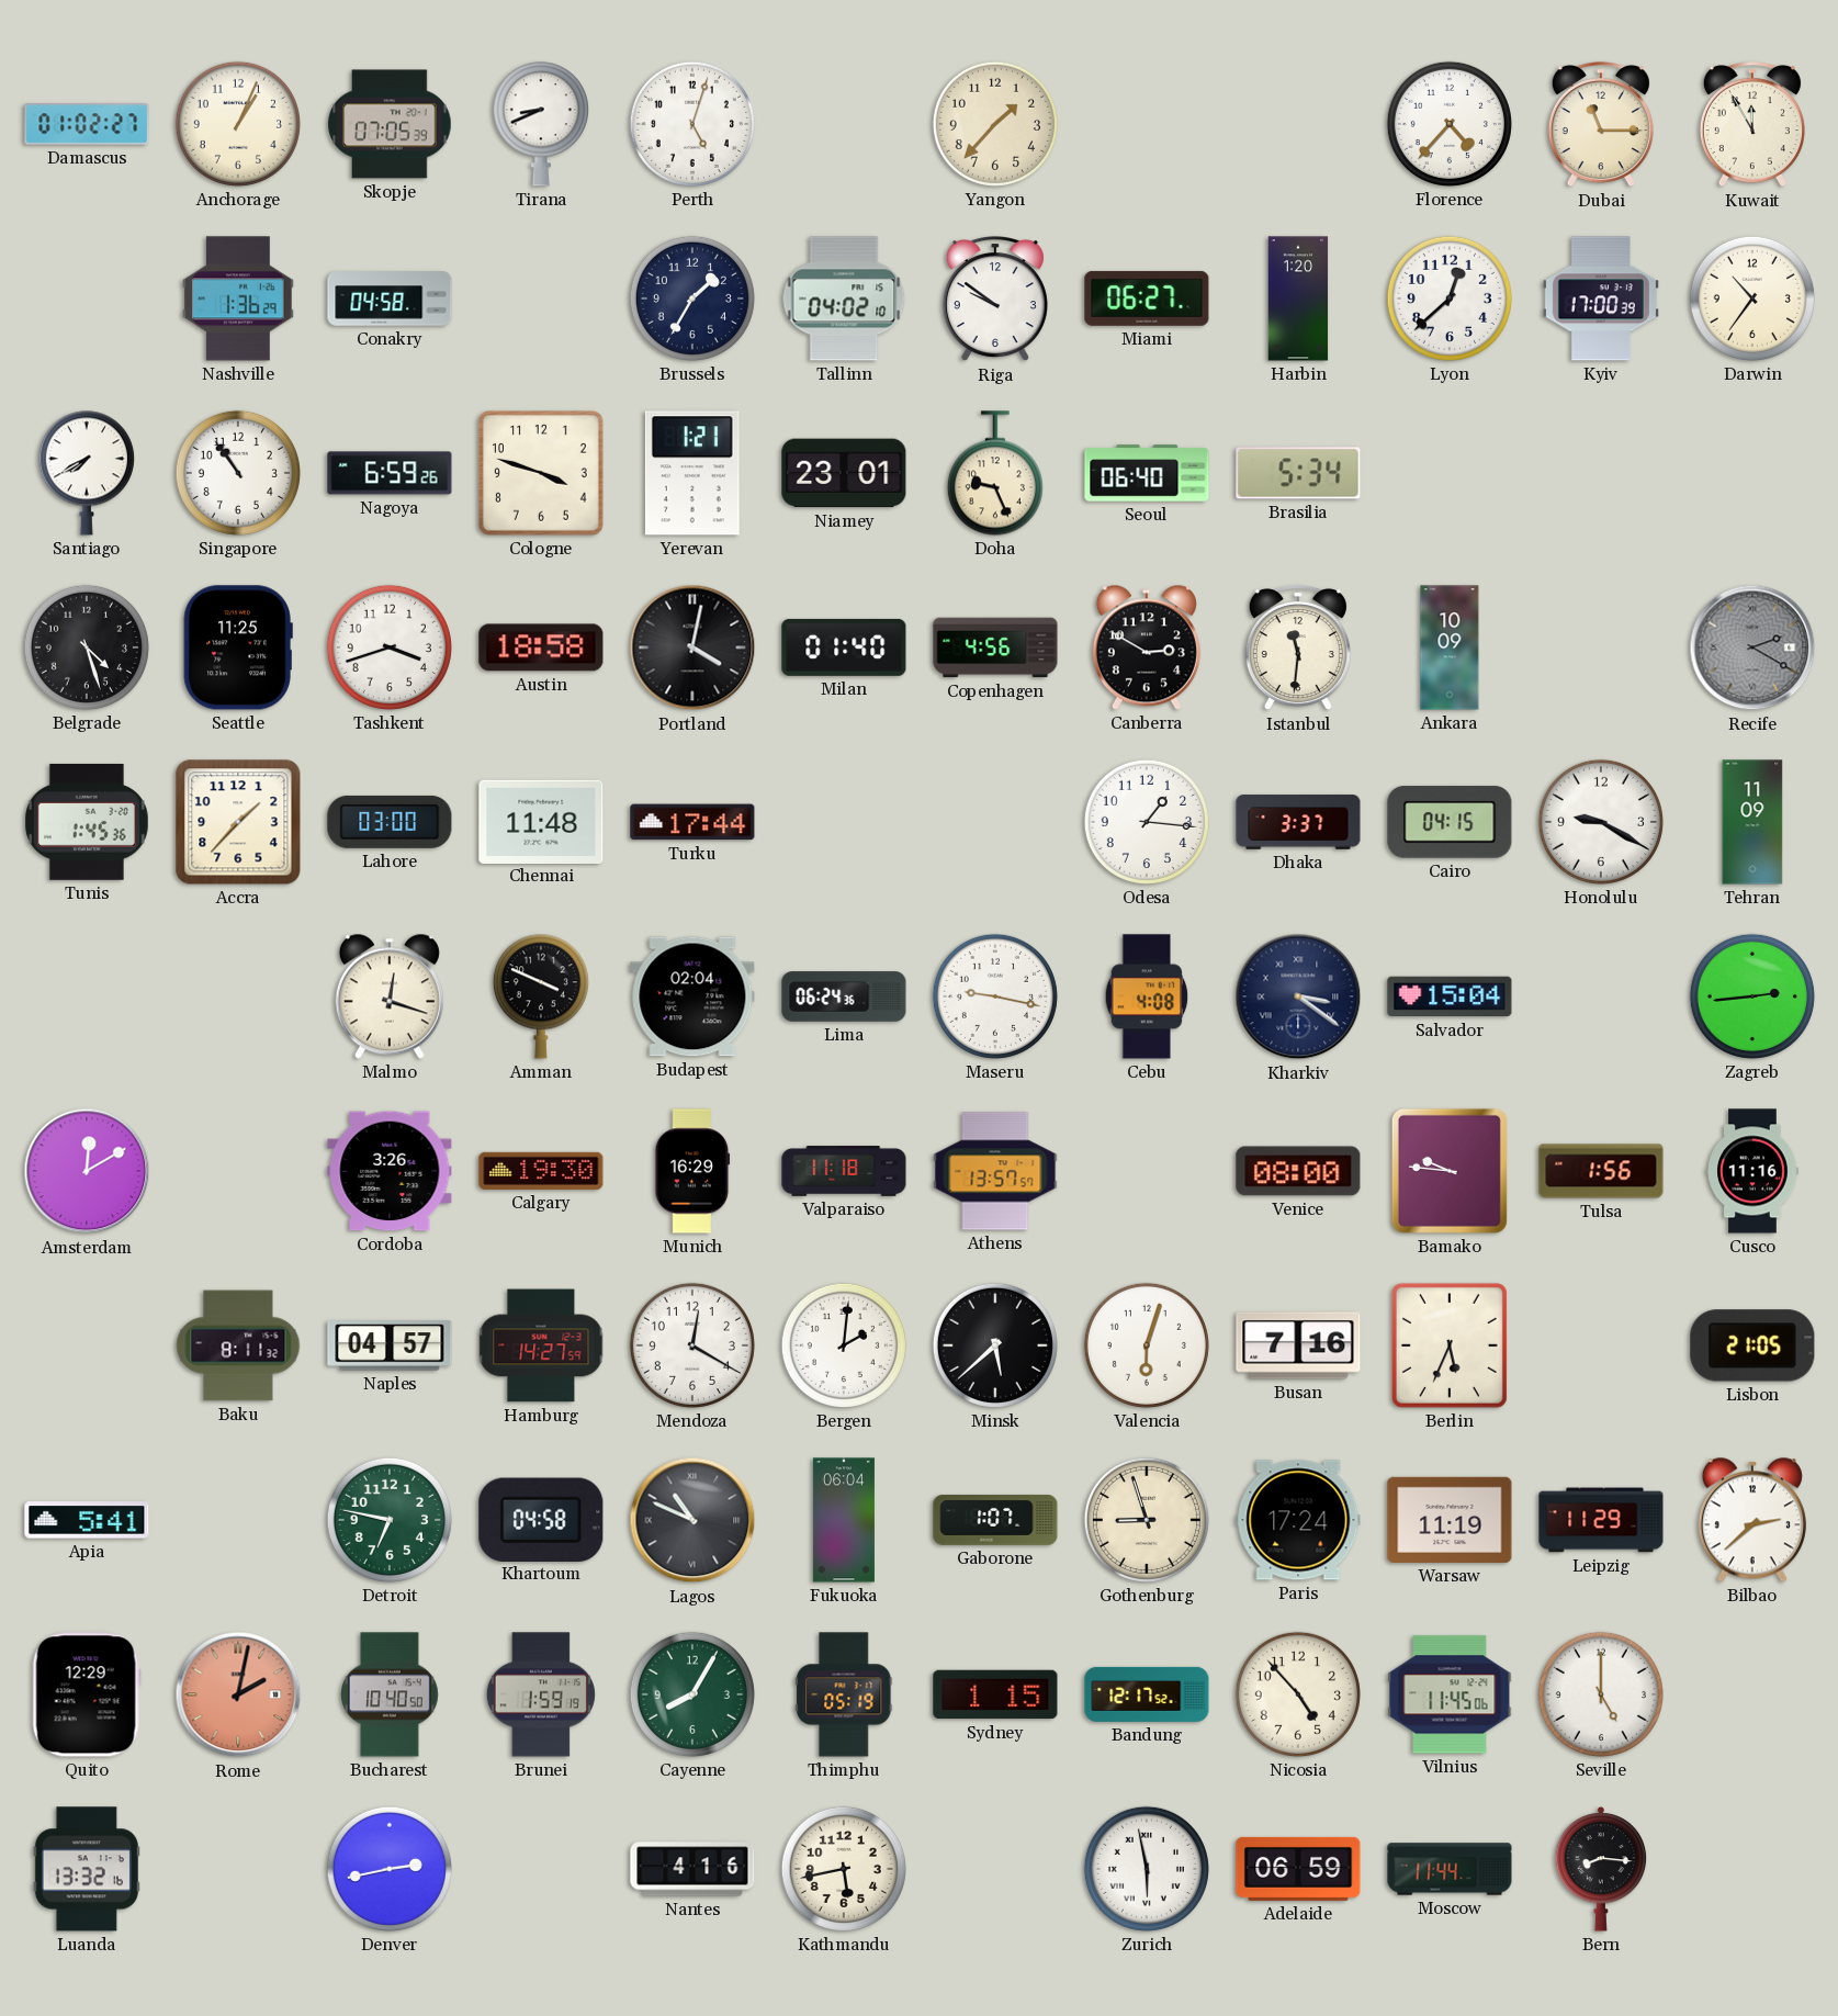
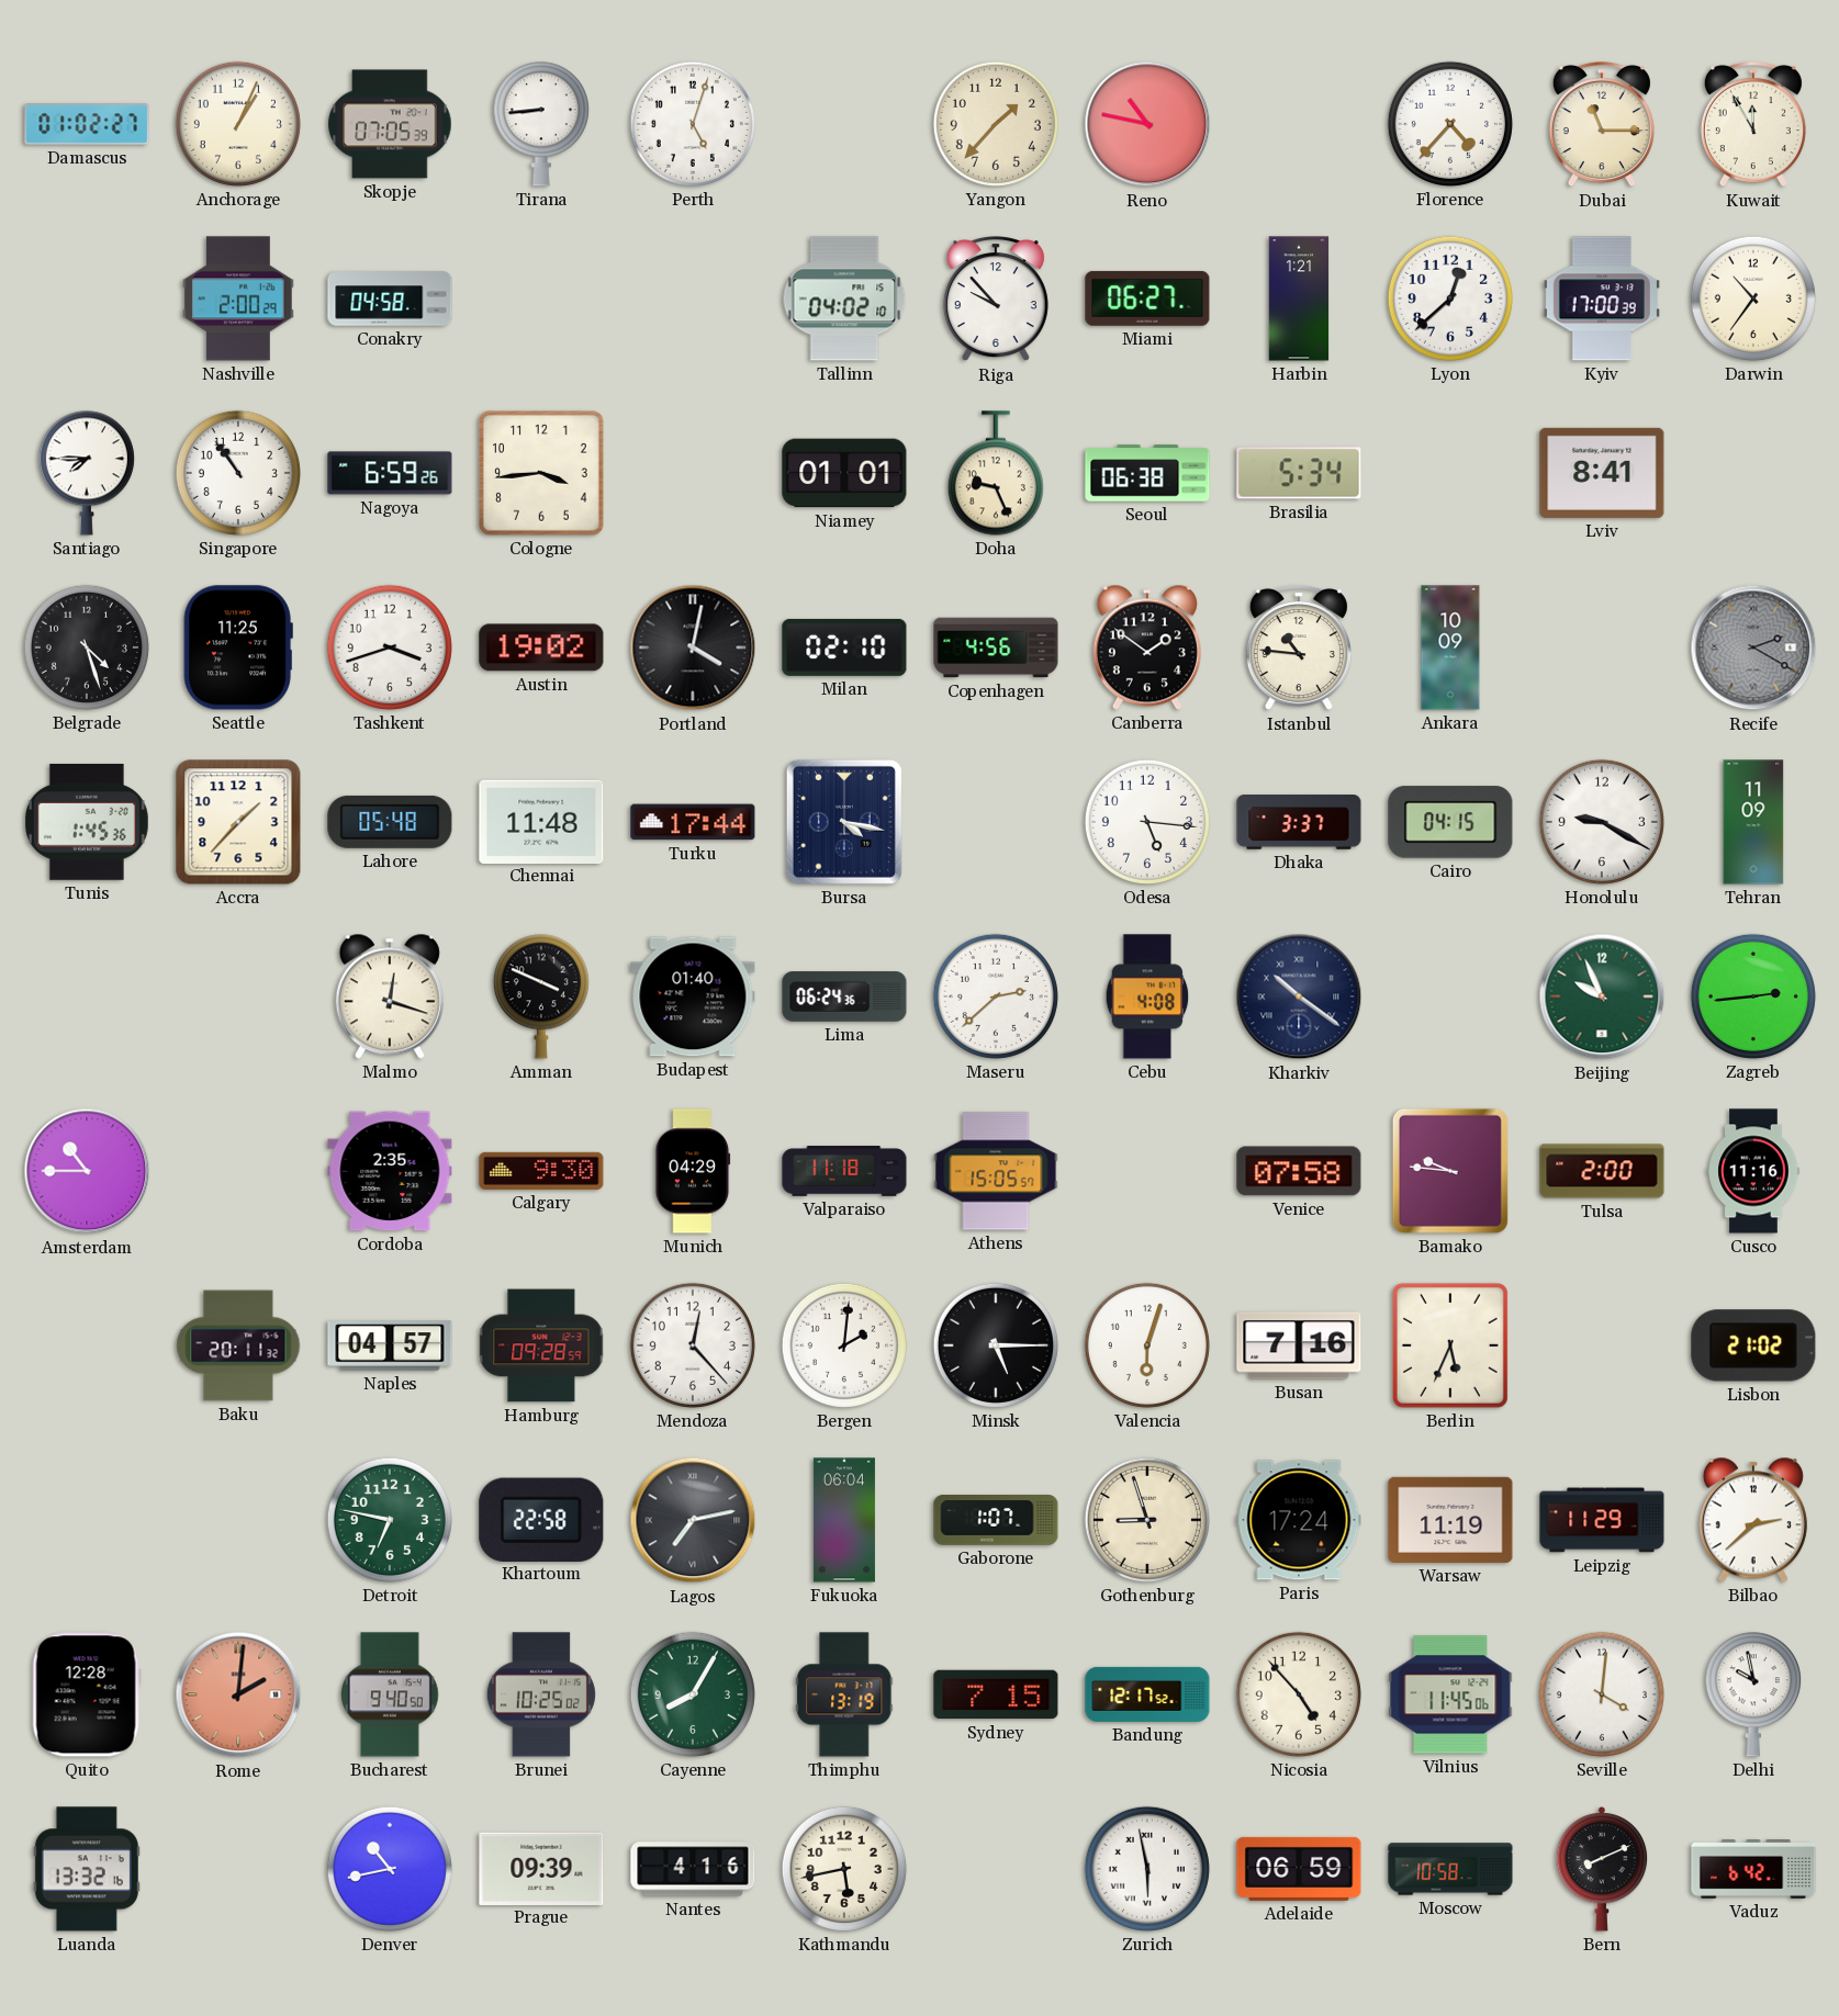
Tirana: 8:41 -> 8:44
Reno: none -> 10:47
Nashville: 1:36 -> 2:00
Brussels: 1:35 -> none
Riga: 9:51 -> 9:53
Harbin: 1:20 -> 1:21
Santiago: 7:40 -> 7:45
Cologne: 3:48 -> 3:44
Yerevan: 1:21 -> none
Niamey: 23:01 -> 01:01
Seoul: 06:40 -> 06:38
Lviv: none -> 8:41
Austin: 18:58 -> 19:02
Milan: 01:40 -> 02:10
Canberra: 2:50 -> 1:51
Istanbul: 11:31 -> 10:46
Lahore: 03:00 -> 05:48
Bursa: none -> 4:17
Odesa: 1:16 -> 5:16
Budapest: 02:04 -> 01:40
Maseru: 9:17 -> 2:38
Kharkiv: 3:21 -> 10:21
Salvador: 15:04 -> none
Beijing: none -> 9:56
Amsterdam: 12:10 -> 10:45
Cordoba: 3:26 -> 2:35
Calgary: 19:30 -> 9:30
Munich: 16:29 -> 04:29
Athens: 13:57 -> 15:05
Venice: 08:00 -> 07:58
Tulsa: 1:56 -> 2:00
Baku: 8:11 -> 20:11
Hamburg: 14:27 -> 09:28
Mendoza: 12:20 -> 12:23
Minsk: 5:38 -> 5:15
Lisbon: 21:05 -> 21:02
Apia: 5:41 -> none
Khartoum: 04:58 -> 22:58
Lagos: 10:49 -> 7:13
Quito: 12:29 -> 12:28
Rome: 2:02 -> 2:01
Bucharest: 10:40 -> 9:40
Brunei: 1:59 -> 10:25
Thimphu: 05:19 -> 13:19
Sydney: 1:15 -> 7:15
Seville: 5:00 -> 4:01
Delhi: none -> 9:58
Denver: 2:43 -> 10:43
Prague: none -> 09:39
Moscow: 11:44 -> 10:58
Bern: 8:16 -> 8:11
Vaduz: none -> 6:42
